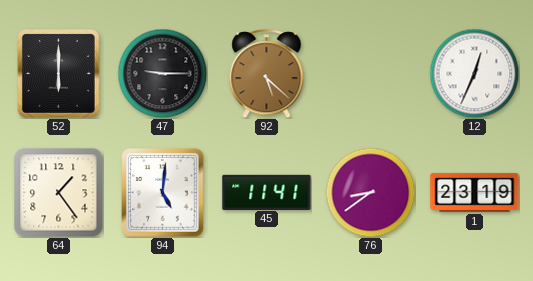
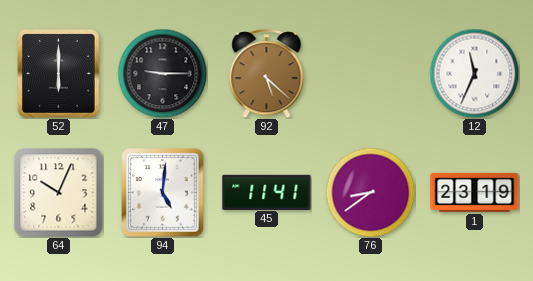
12: 12:34 -> 11:34
64: 1:24 -> 10:04
